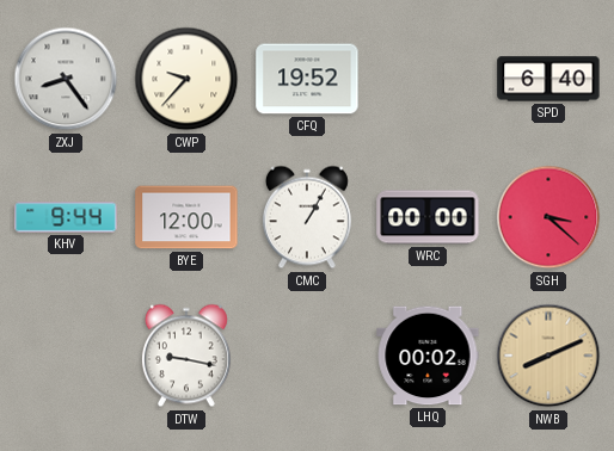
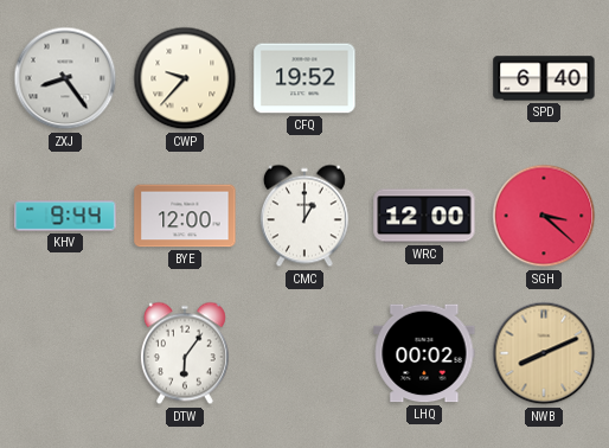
CMC: 1:05 -> 1:00
WRC: 00:00 -> 12:00
DTW: 9:17 -> 6:06
